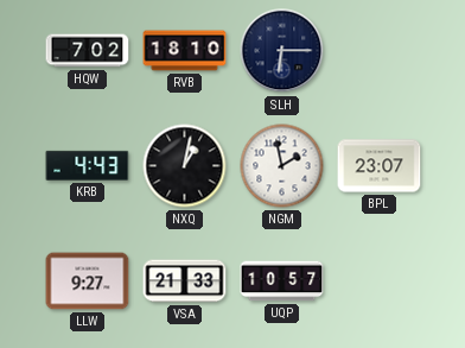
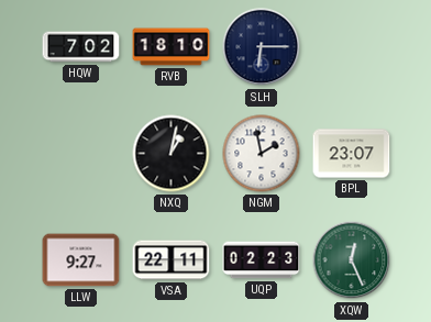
KRB: 4:43 -> none
VSA: 21:33 -> 22:11
UQP: 10:57 -> 02:23
XQW: none -> 12:26
